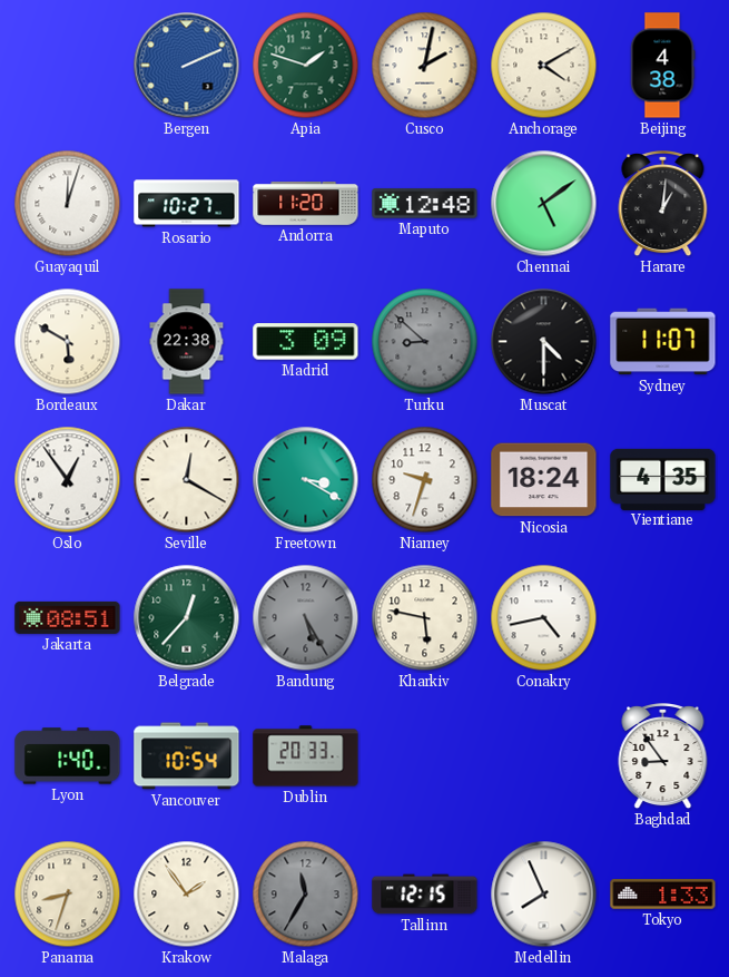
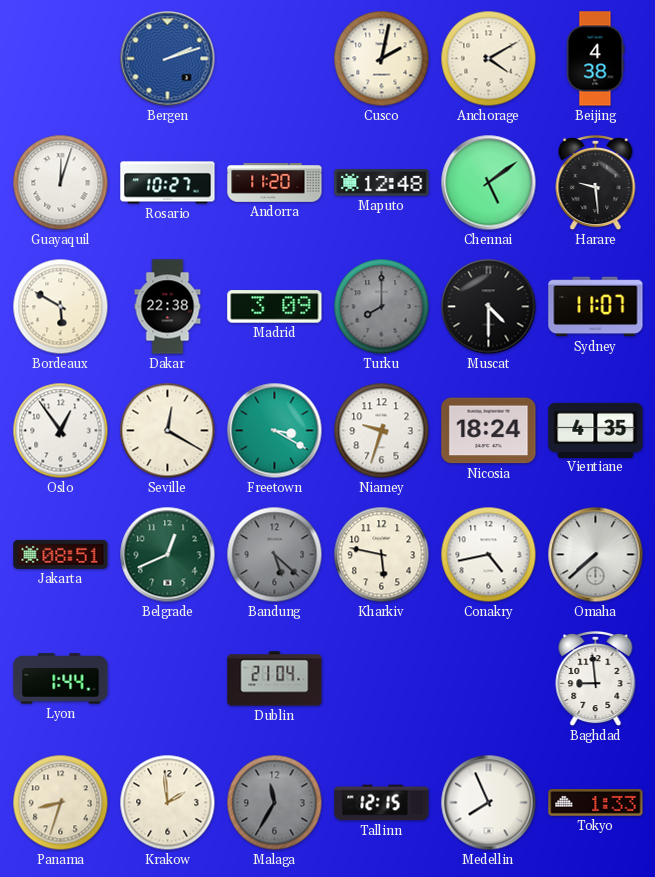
Bergen: 2:11 -> 2:12
Apia: 1:48 -> none
Harare: 1:01 -> 9:29
Turku: 8:52 -> 8:00
Belgrade: 12:37 -> 12:41
Bandung: 5:25 -> 5:22
Omaha: none -> 7:38
Lyon: 1:40 -> 1:44
Vancouver: 10:54 -> none
Dublin: 20:33 -> 21:04
Baghdad: 8:54 -> 8:59
Krakow: 1:54 -> 1:59
